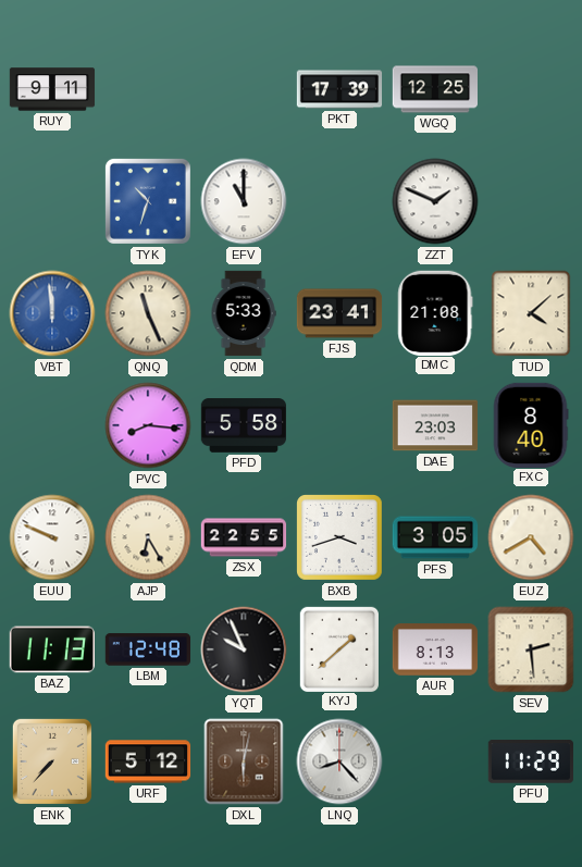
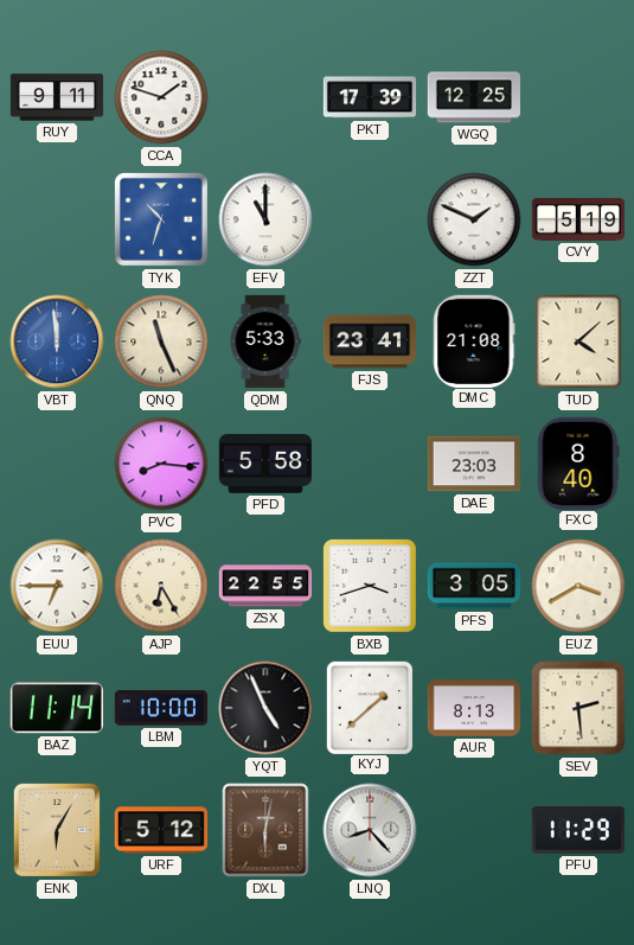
CCA: none -> 1:48
CVY: none -> 5:19
EUU: 9:49 -> 6:45
EUZ: 4:40 -> 3:40
BAZ: 11:13 -> 11:14
LBM: 12:48 -> 10:00
YQT: 9:56 -> 4:56
ENK: 7:37 -> 6:05
